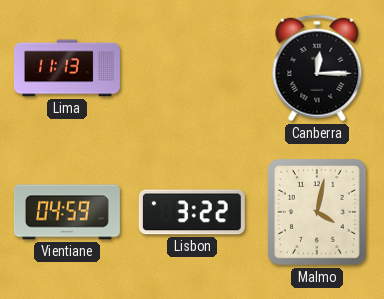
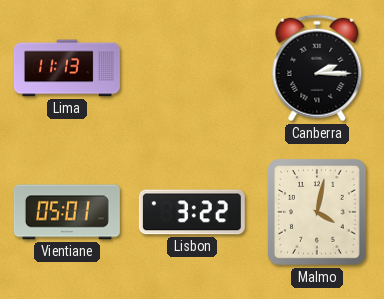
Canberra: 12:15 -> 2:15
Vientiane: 04:59 -> 05:01
